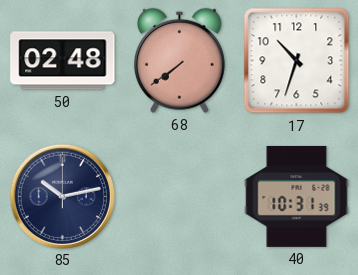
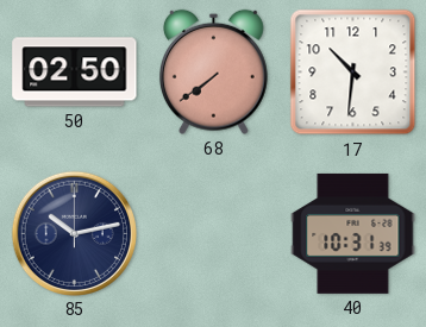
50: 02:48 -> 02:50
17: 10:33 -> 10:31
